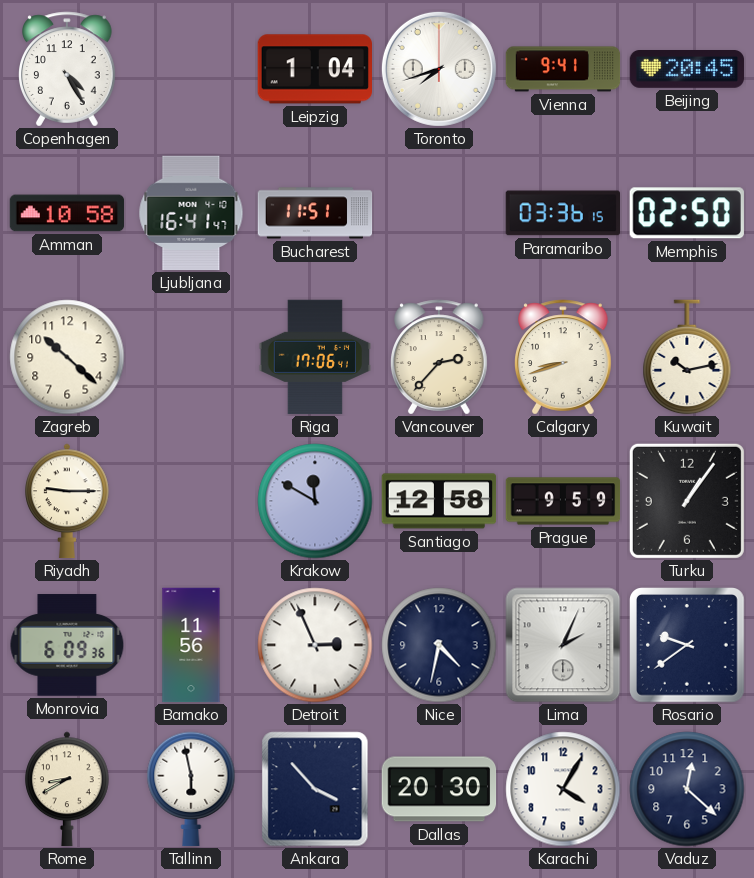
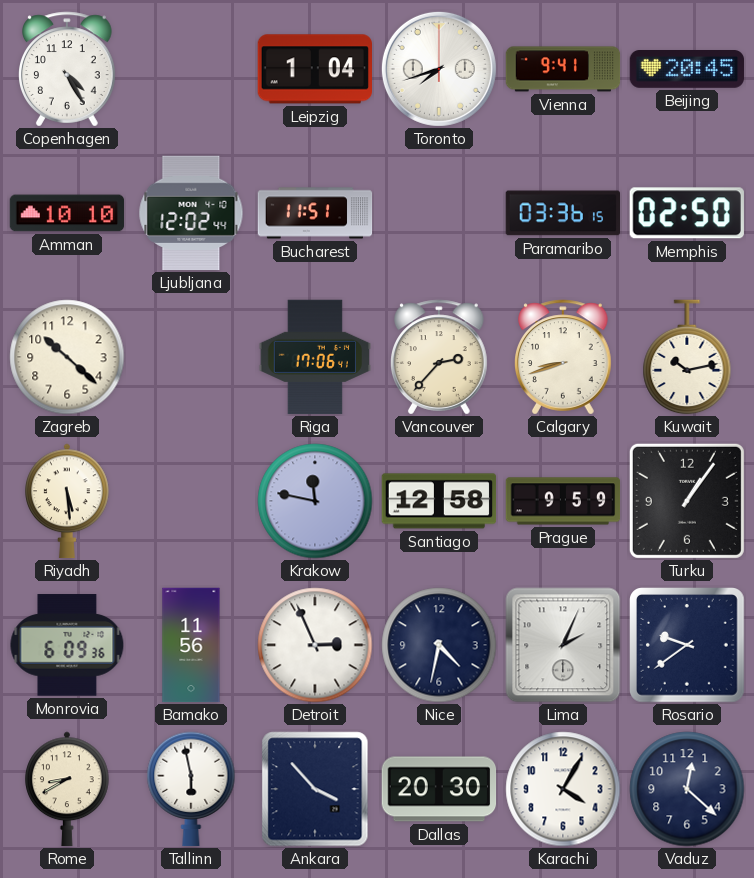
Amman: 10:58 -> 10:10
Ljubljana: 16:41 -> 12:02
Riyadh: 9:15 -> 5:29
Krakow: 11:50 -> 11:47
